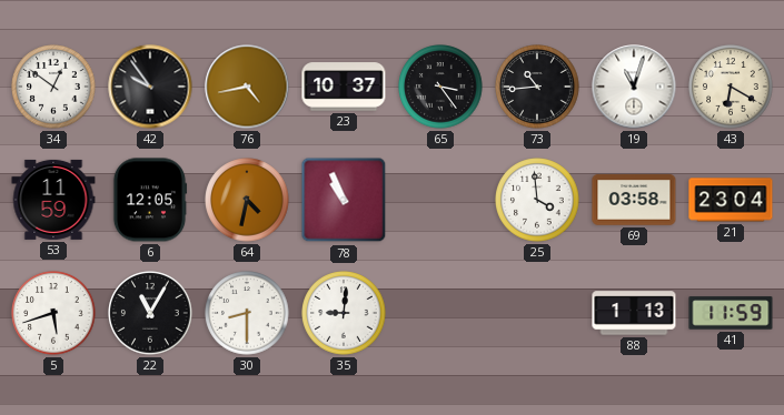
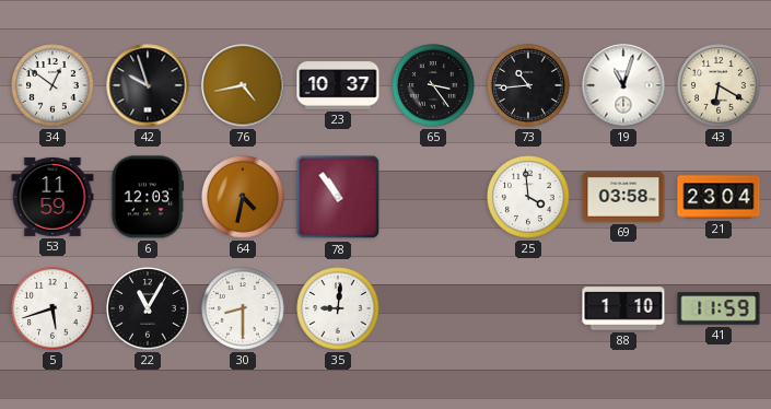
42: 9:54 -> 9:57
6: 12:05 -> 12:03
78: 10:56 -> 10:54
88: 1:13 -> 1:10
